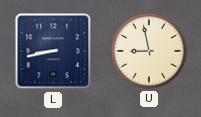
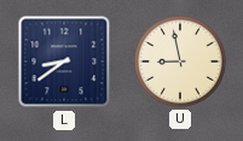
L: 8:43 -> 8:39
